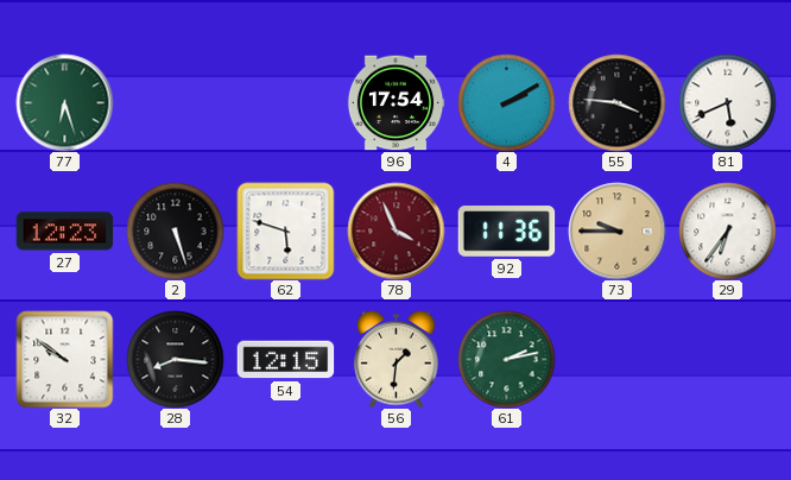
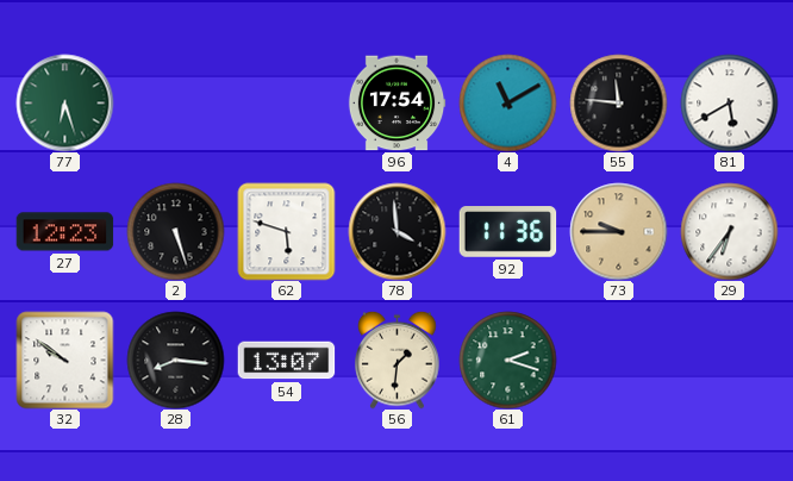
4: 2:10 -> 11:10
55: 3:46 -> 11:46
81: 5:41 -> 5:40
78: 3:56 -> 3:59
78 dial: burgundy -> black
54: 12:15 -> 13:07
61: 2:13 -> 2:18
